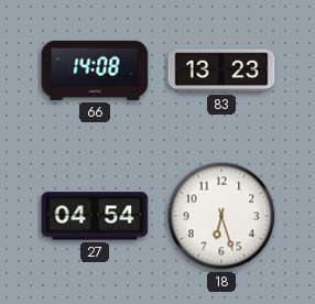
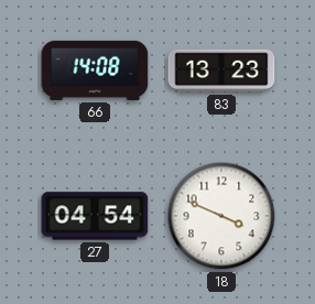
18: 6:27 -> 3:49
